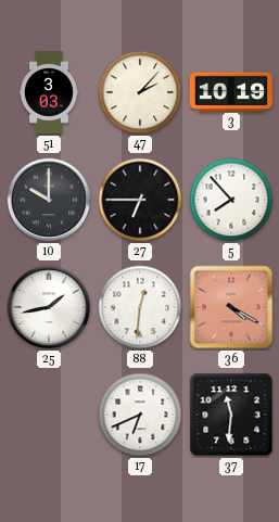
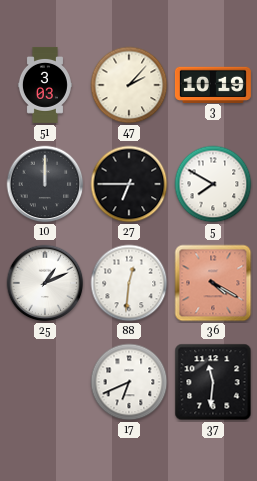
10: 10:00 -> 12:00
5: 7:53 -> 7:50
25: 1:43 -> 1:11
